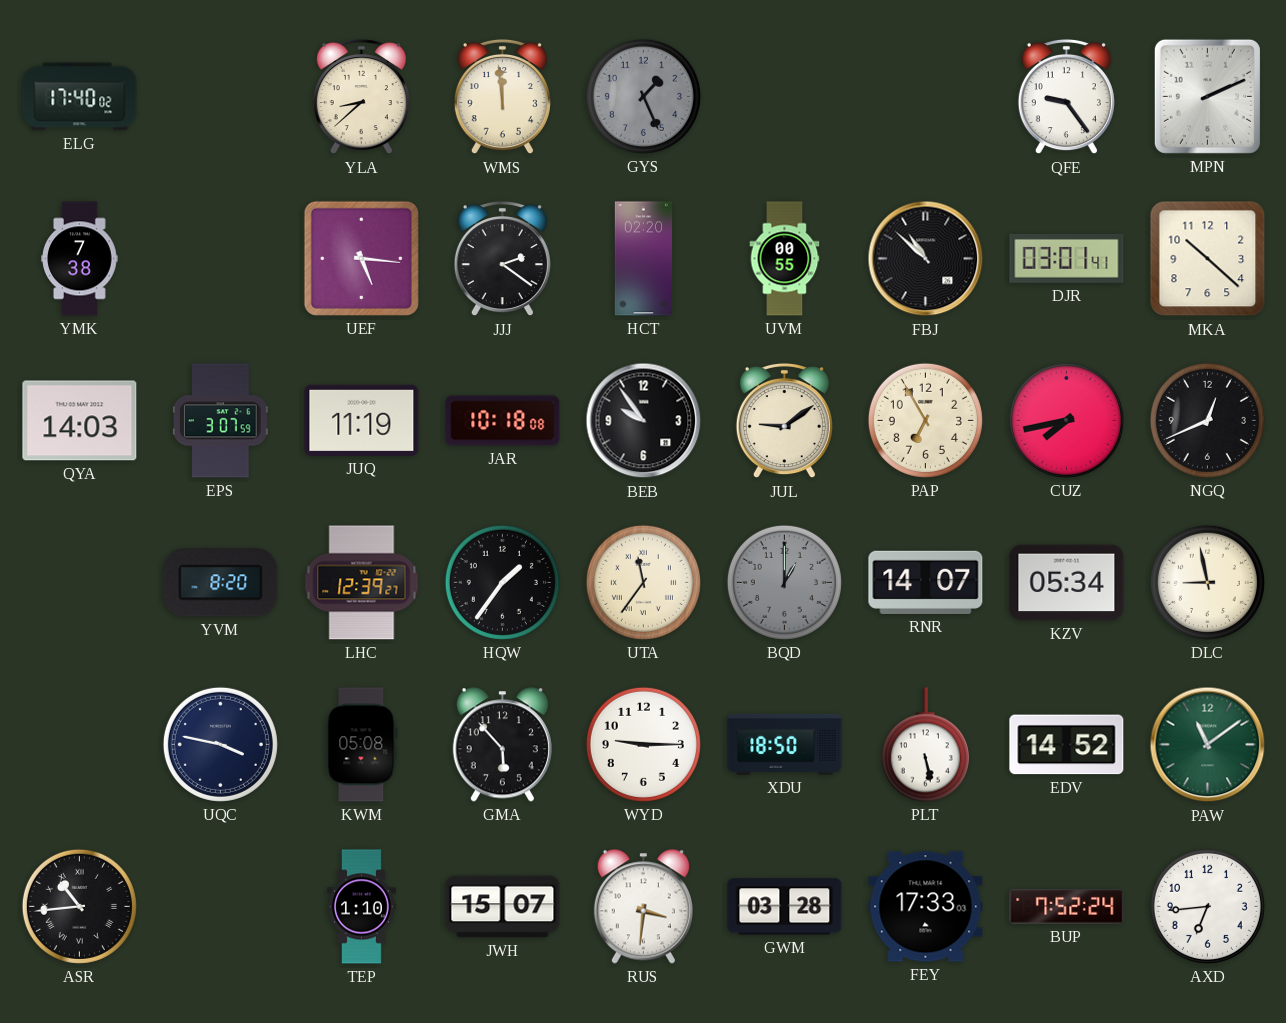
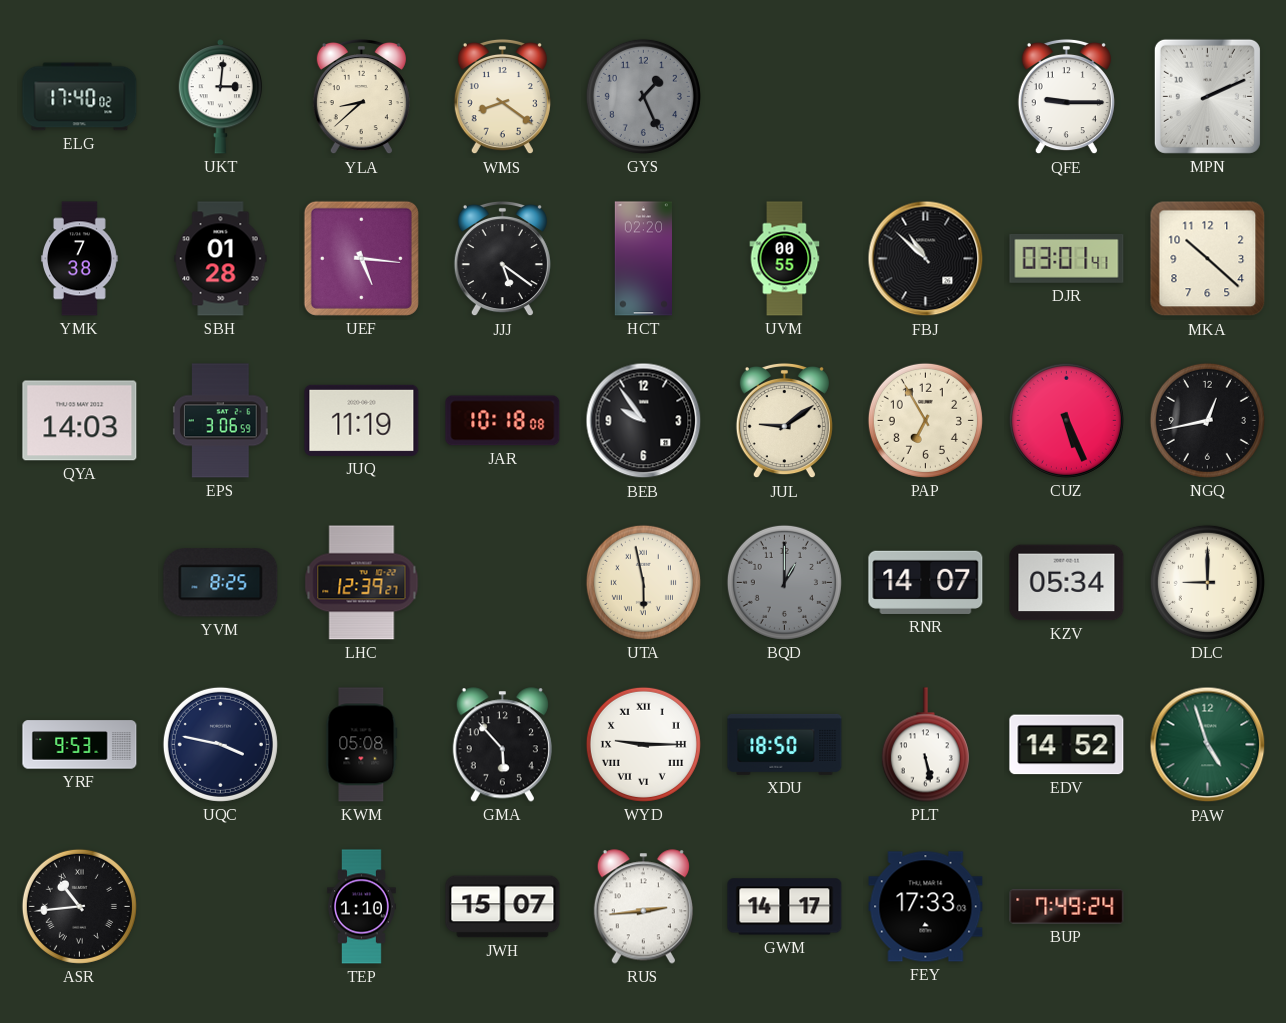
UKT: none -> 3:01
WMS: 11:59 -> 8:21
QFE: 9:24 -> 9:15
SBH: none -> 01:28
JJJ: 2:21 -> 5:21
EPS: 3:07 -> 3:06
CUZ: 7:43 -> 5:26
NGQ: 12:41 -> 12:43
YVM: 8:20 -> 8:25
HQW: 1:36 -> none
UTA: 11:36 -> 5:58
DLC: 8:58 -> 9:00
YRF: none -> 9:53
WYD numerals: Arabic -> Roman
PAW: 11:09 -> 4:57
RUS: 3:31 -> 2:44
GWM: 03:28 -> 14:17
BUP: 7:52 -> 7:49
AXD: 6:44 -> none
